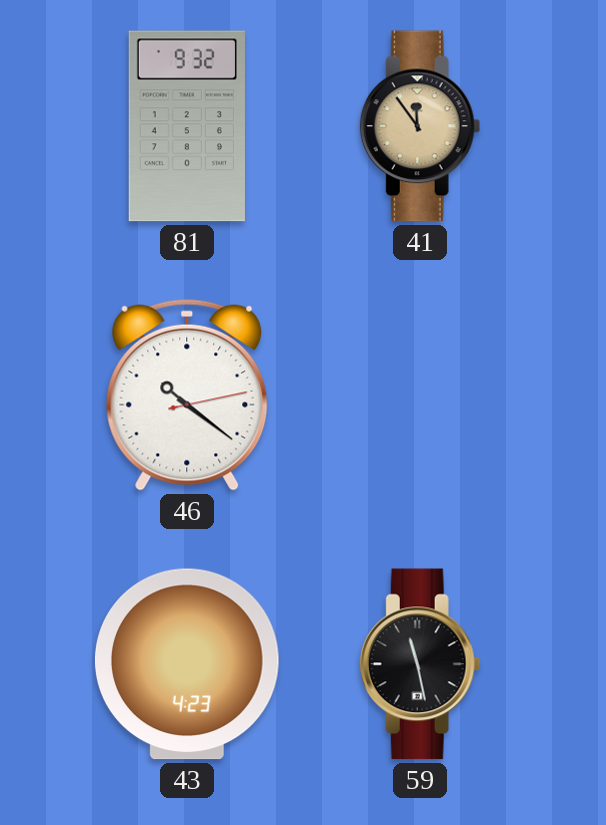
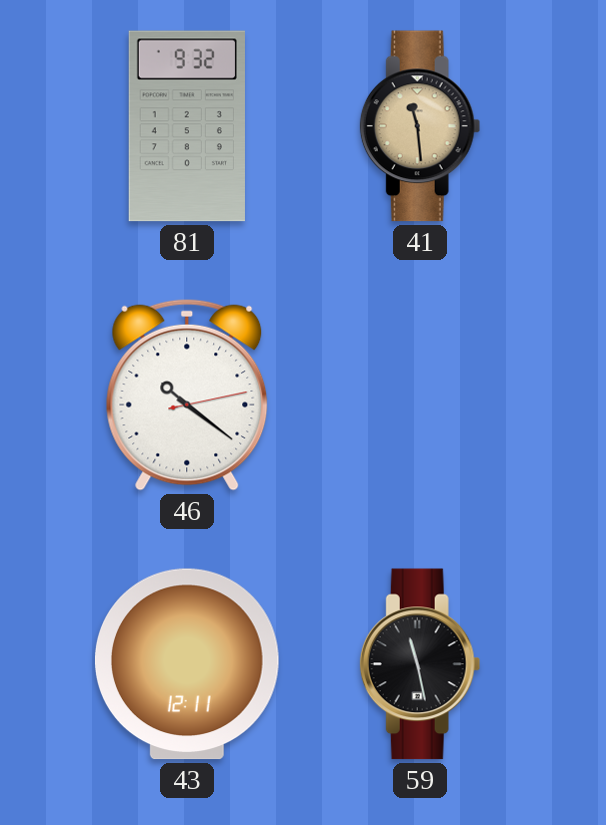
41: 11:54 -> 11:29
43: 4:23 -> 12:11
